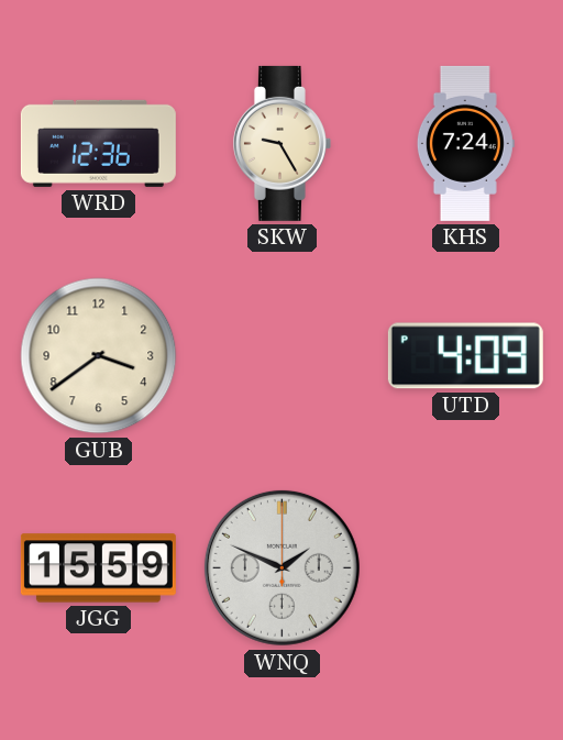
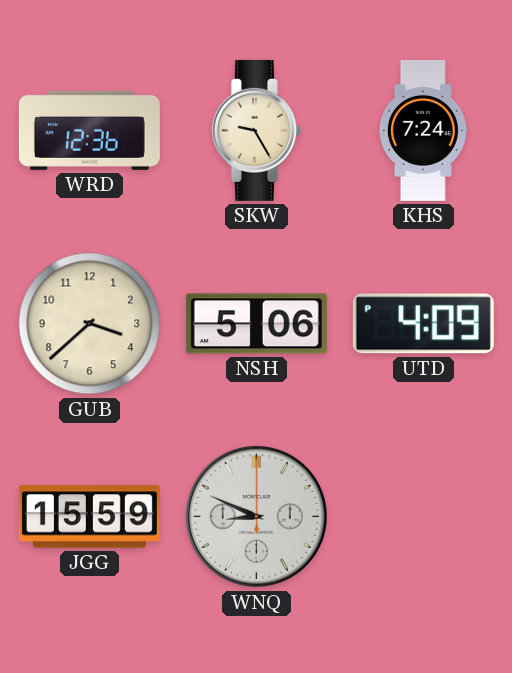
GUB: 3:39 -> 3:38
NSH: none -> 5:06
WNQ: 1:49 -> 8:49
